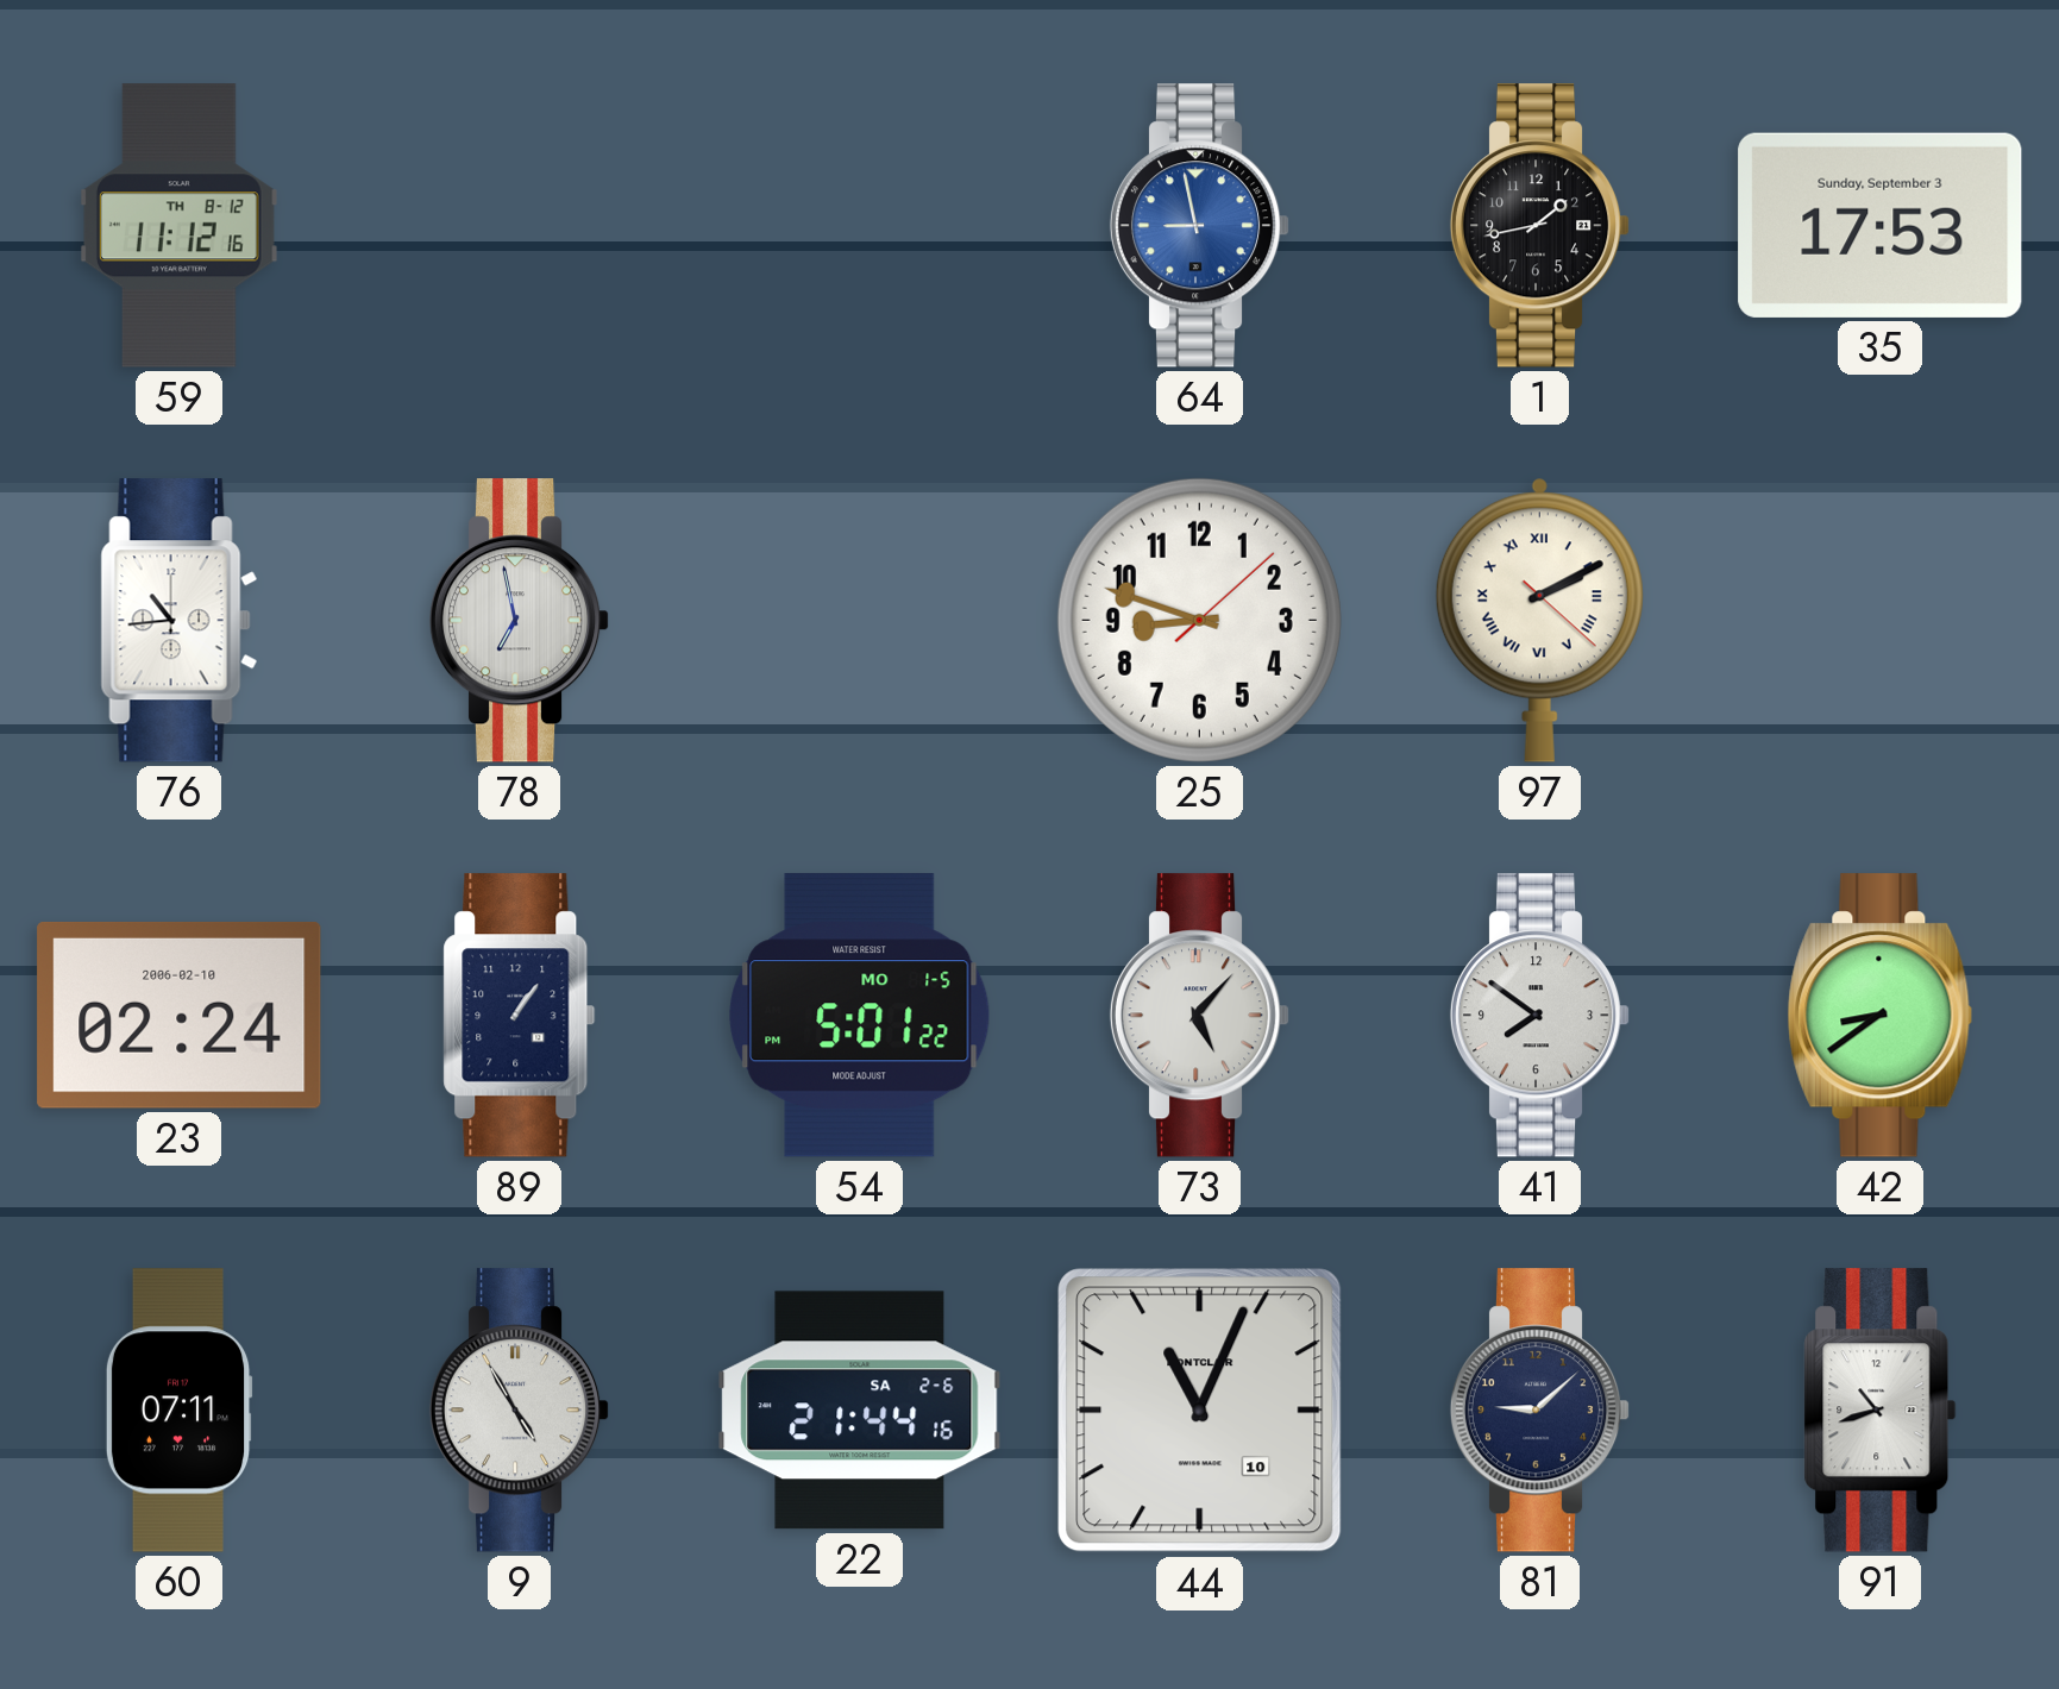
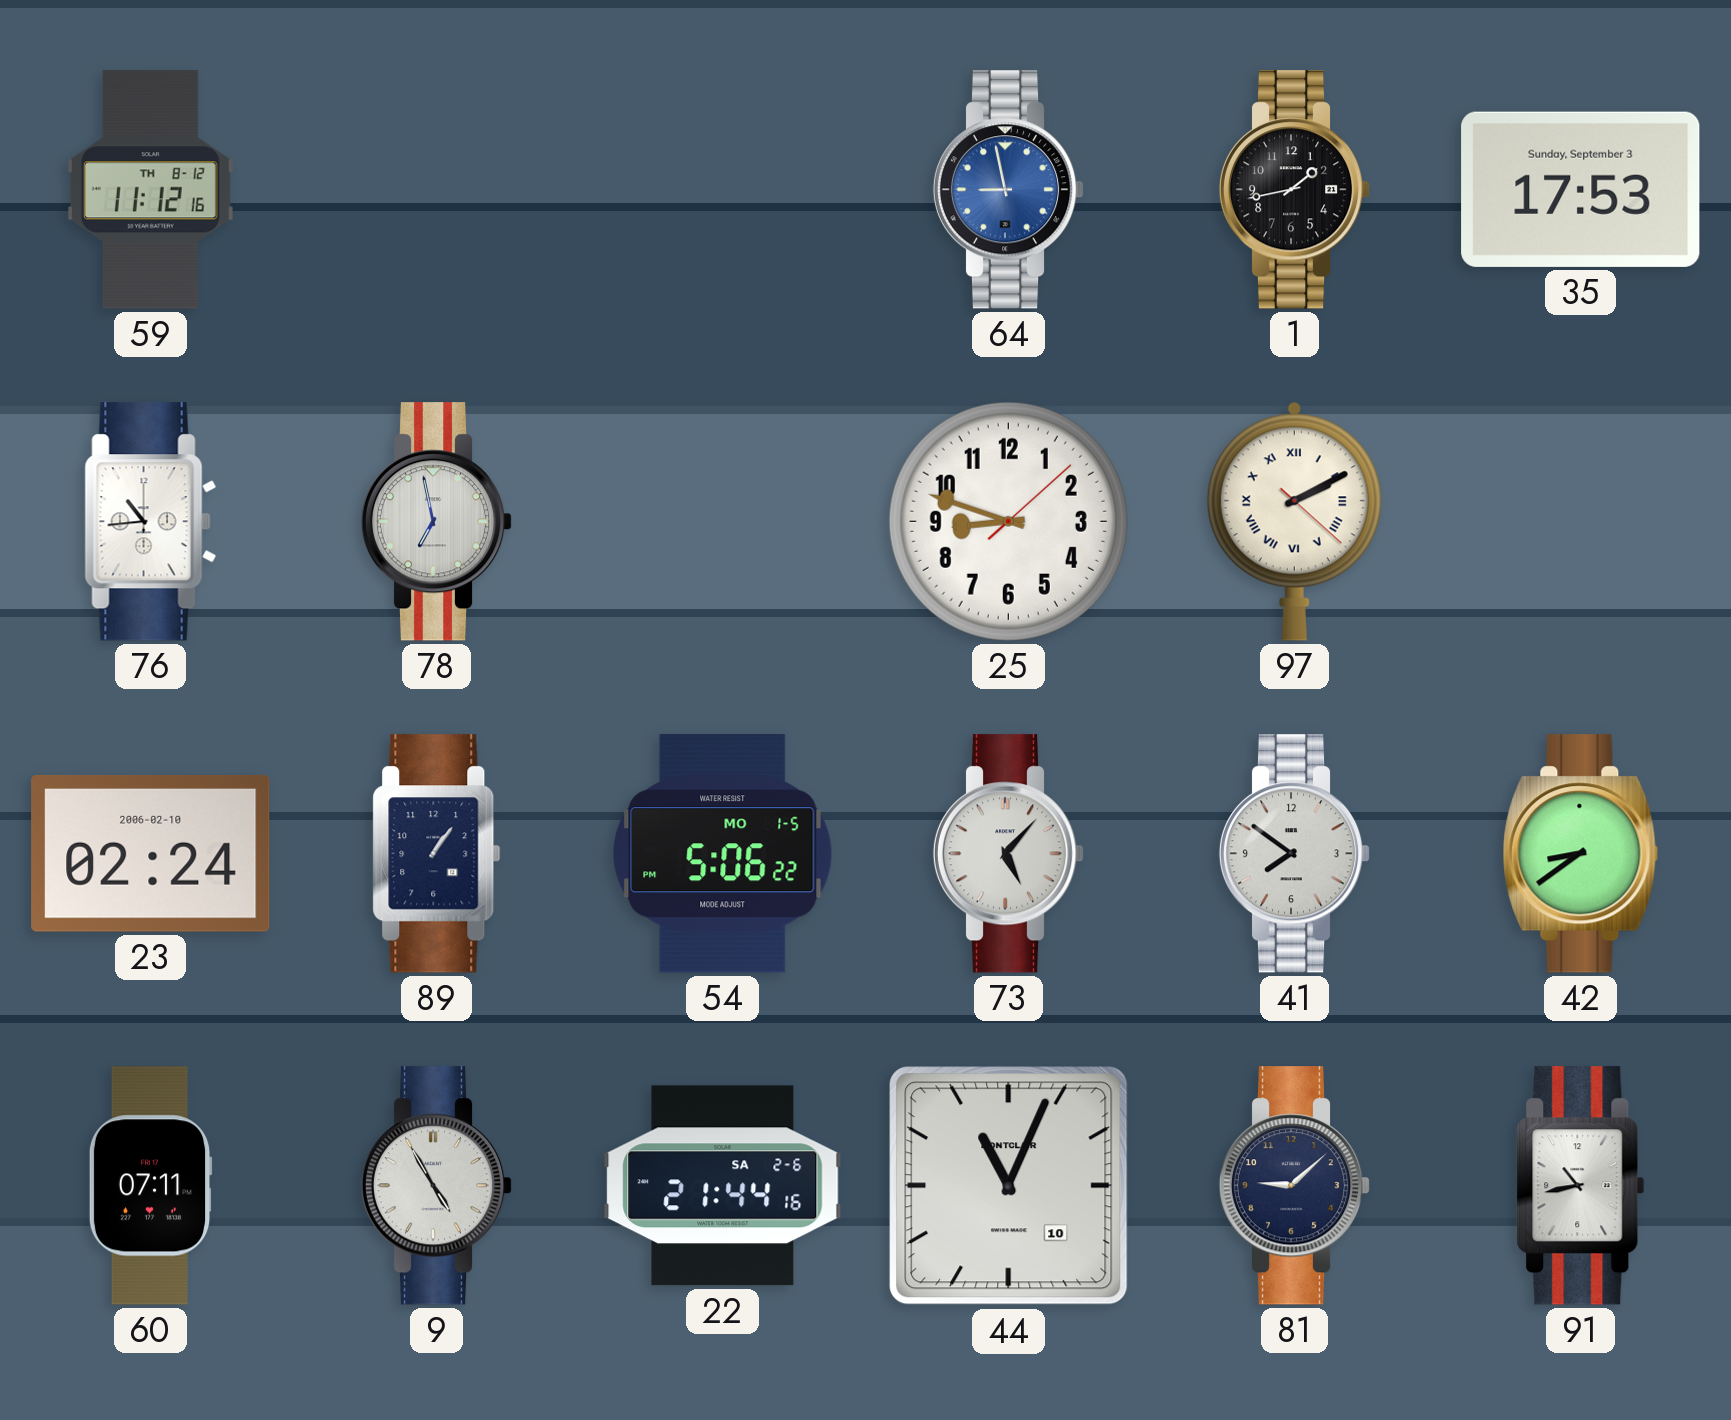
54: 5:01 -> 5:06
91: 10:42 -> 10:43
